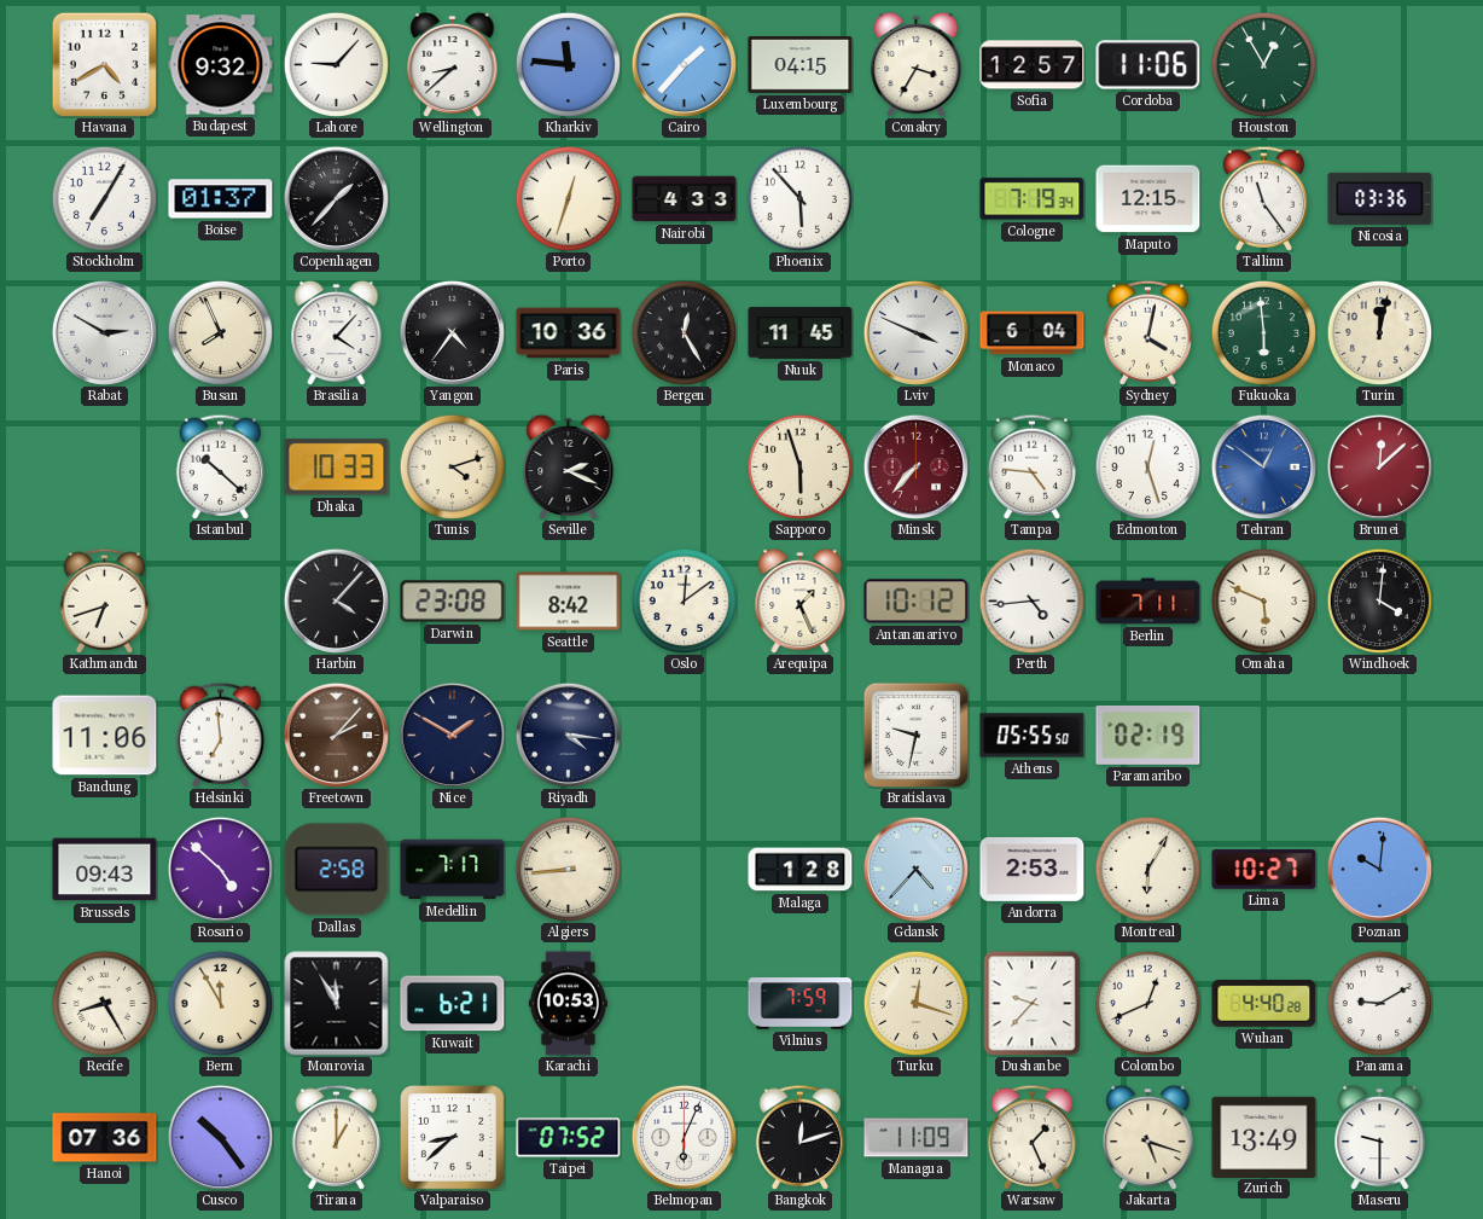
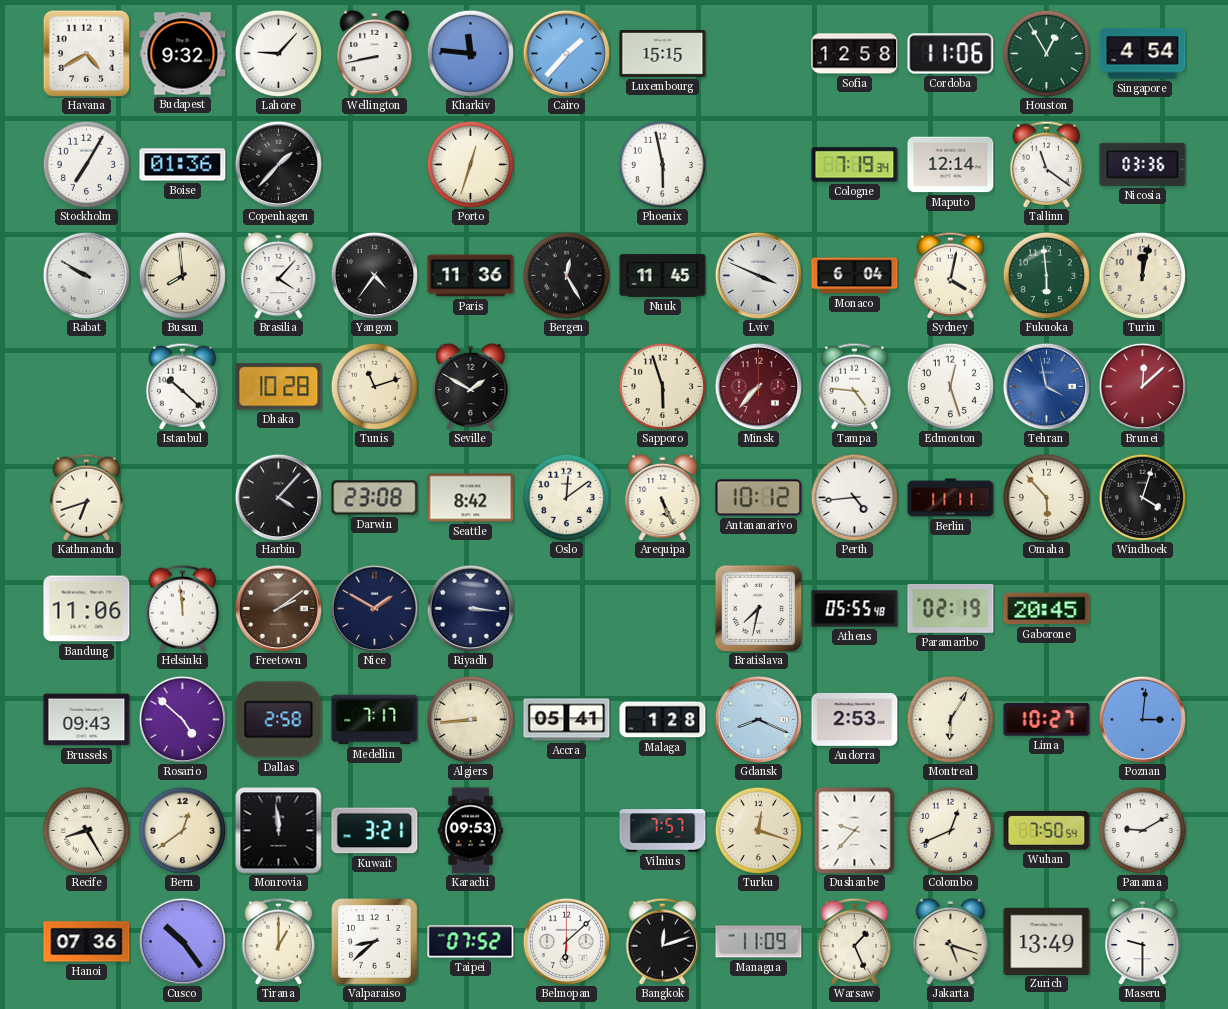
Wellington: 8:38 -> 8:43
Luxembourg: 04:15 -> 15:15
Conakry: 3:35 -> none
Sofia: 12:57 -> 12:58
Singapore: none -> 4:54
Boise: 01:37 -> 01:36
Nairobi: 4:33 -> none
Phoenix: 5:53 -> 5:58
Maputo: 12:15 -> 12:14
Tallinn: 11:24 -> 11:21
Rabat: 2:50 -> 9:50
Busan: 7:56 -> 7:59
Paris: 10:36 -> 11:36
Dhaka: 10:33 -> 10:28
Tunis: 4:12 -> 11:12
Seville: 2:19 -> 1:50
Tehran: 12:51 -> 3:58
Arequipa: 1:26 -> 5:26
Berlin: 7:11 -> 11:11
Omaha: 5:49 -> 5:53
Windhoek: 4:01 -> 4:03
Helsinki: 6:59 -> 11:59
Freetown: 2:07 -> 2:09
Riyadh: 4:16 -> 3:16
Bratislava: 9:32 -> 7:32
Athens: 05:55:50 -> 05:55:48
Gaborone: none -> 20:45
Accra: none -> 05:41
Gdansk: 4:37 -> 8:19
Poznan: 10:01 -> 3:01
Bern: 11:55 -> 12:39
Monrovia: 11:55 -> 11:59
Kuwait: 6:21 -> 3:21
Karachi: 10:53 -> 09:53
Vilnius: 7:59 -> 7:57
Wuhan: 4:40 -> 7:50
Belmopan: 6:04 -> 6:08
